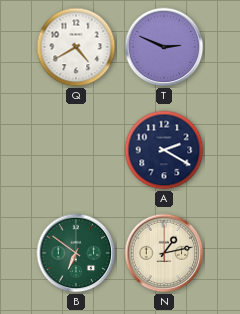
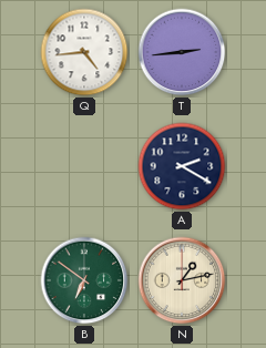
Q: 4:40 -> 4:44
T: 2:49 -> 2:44
